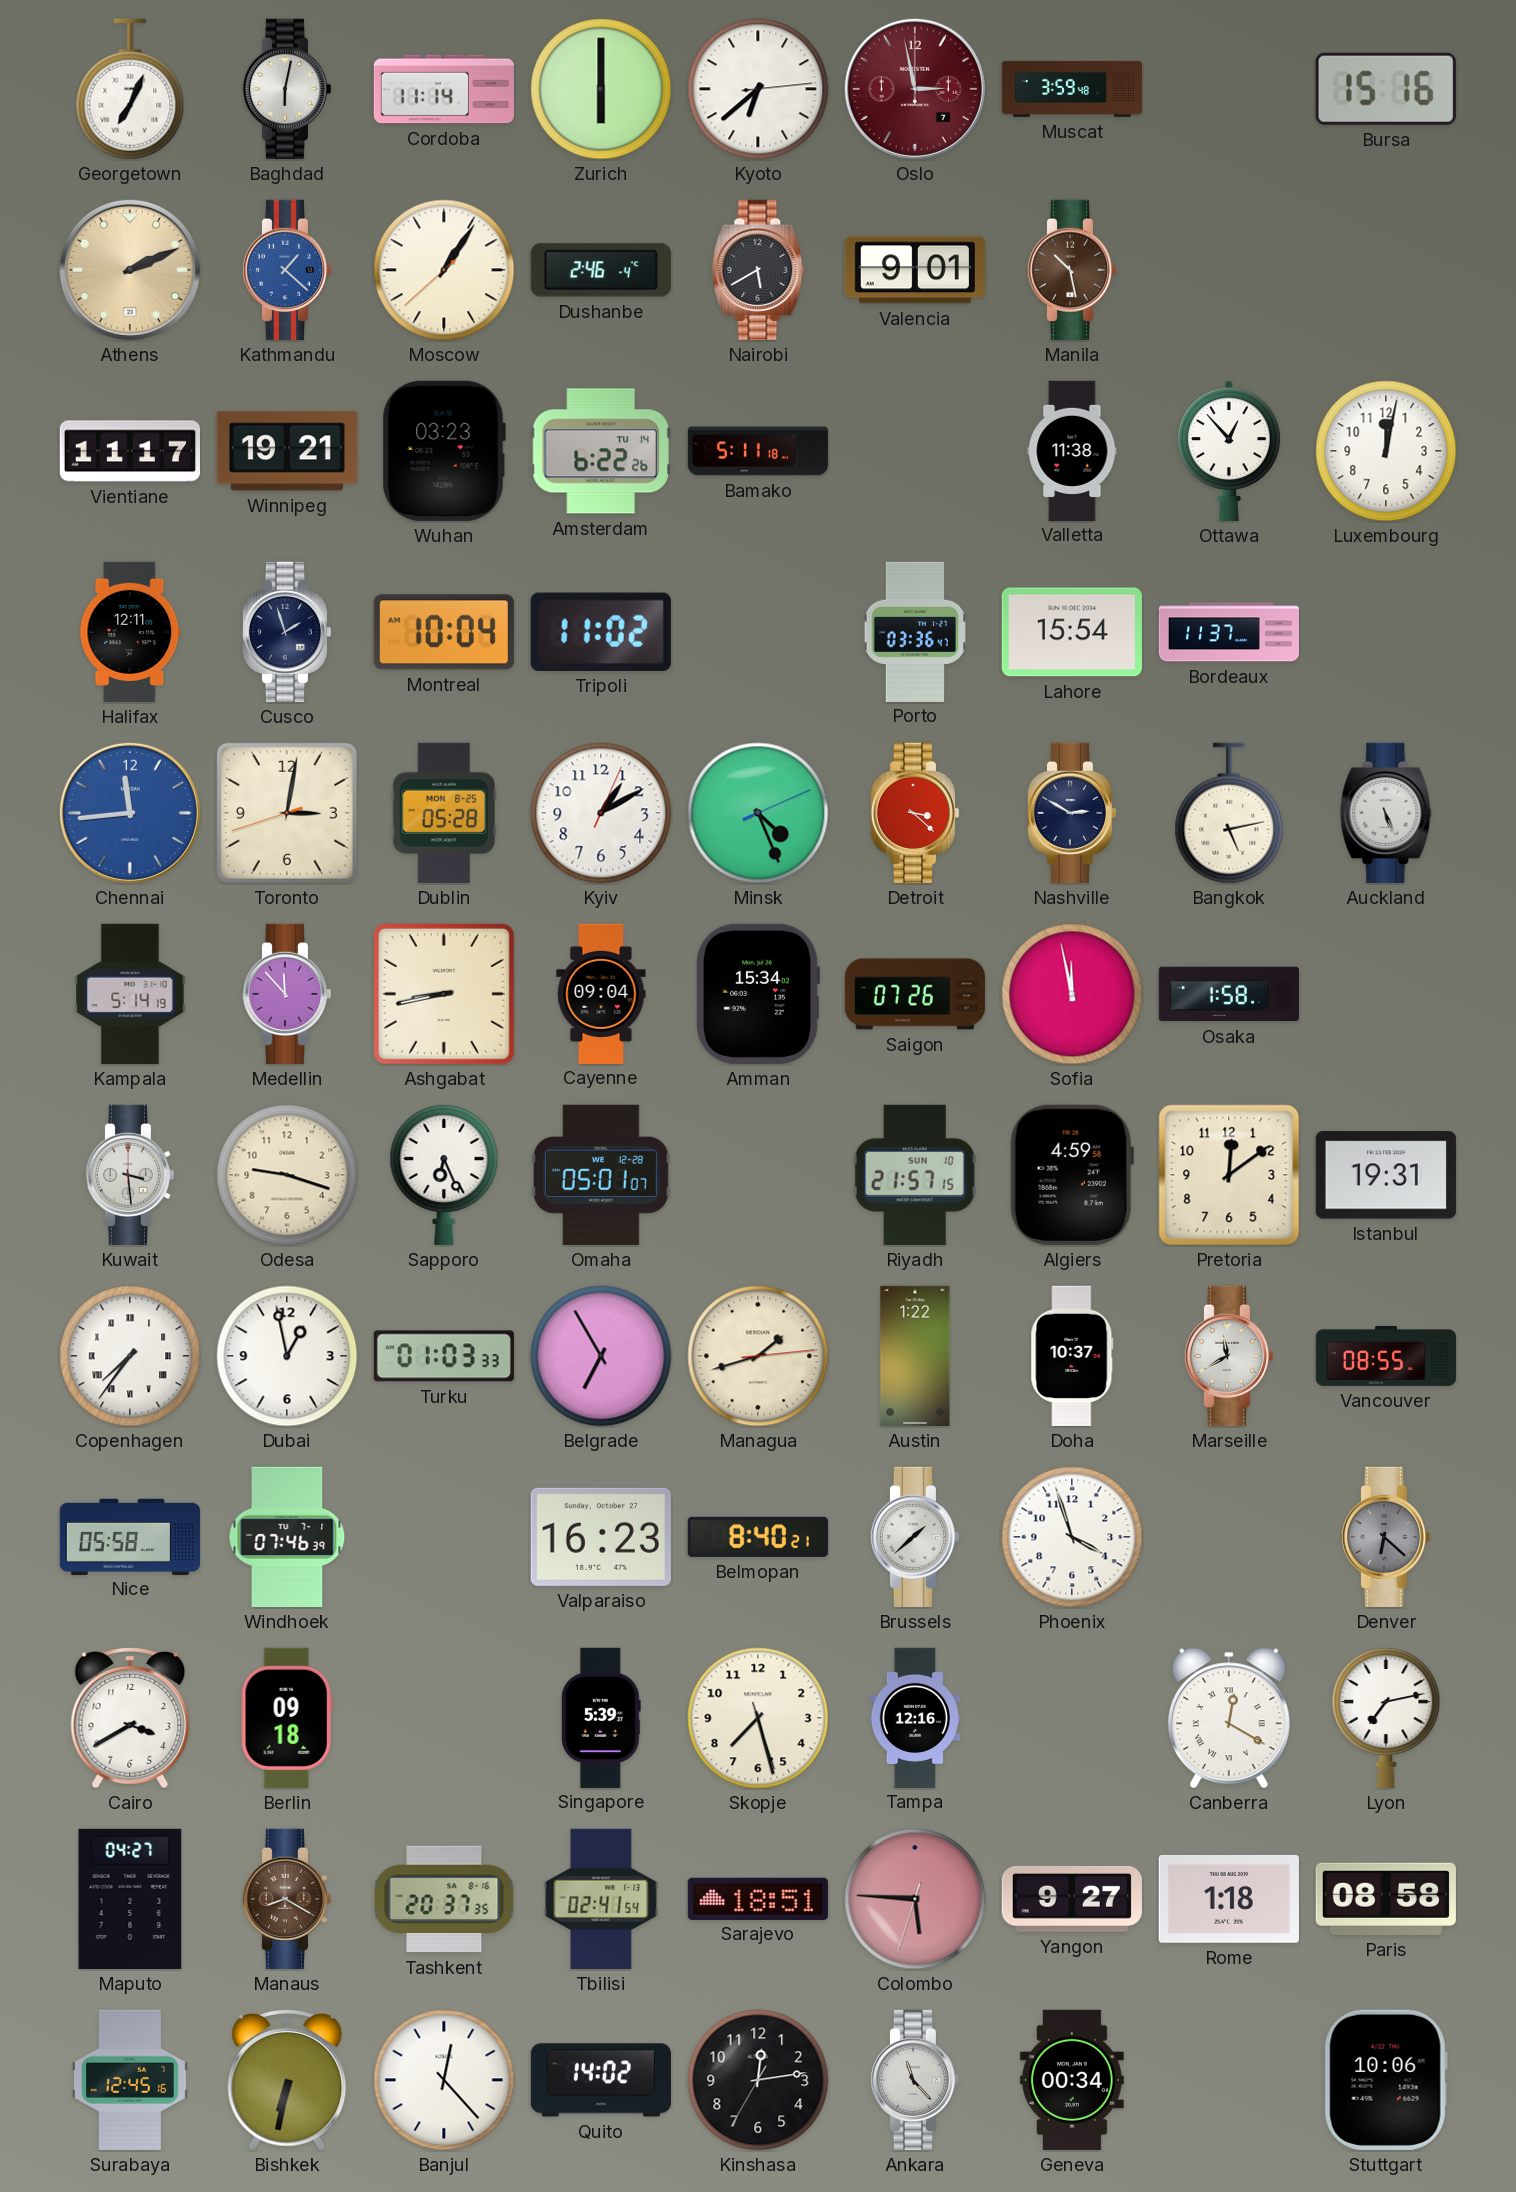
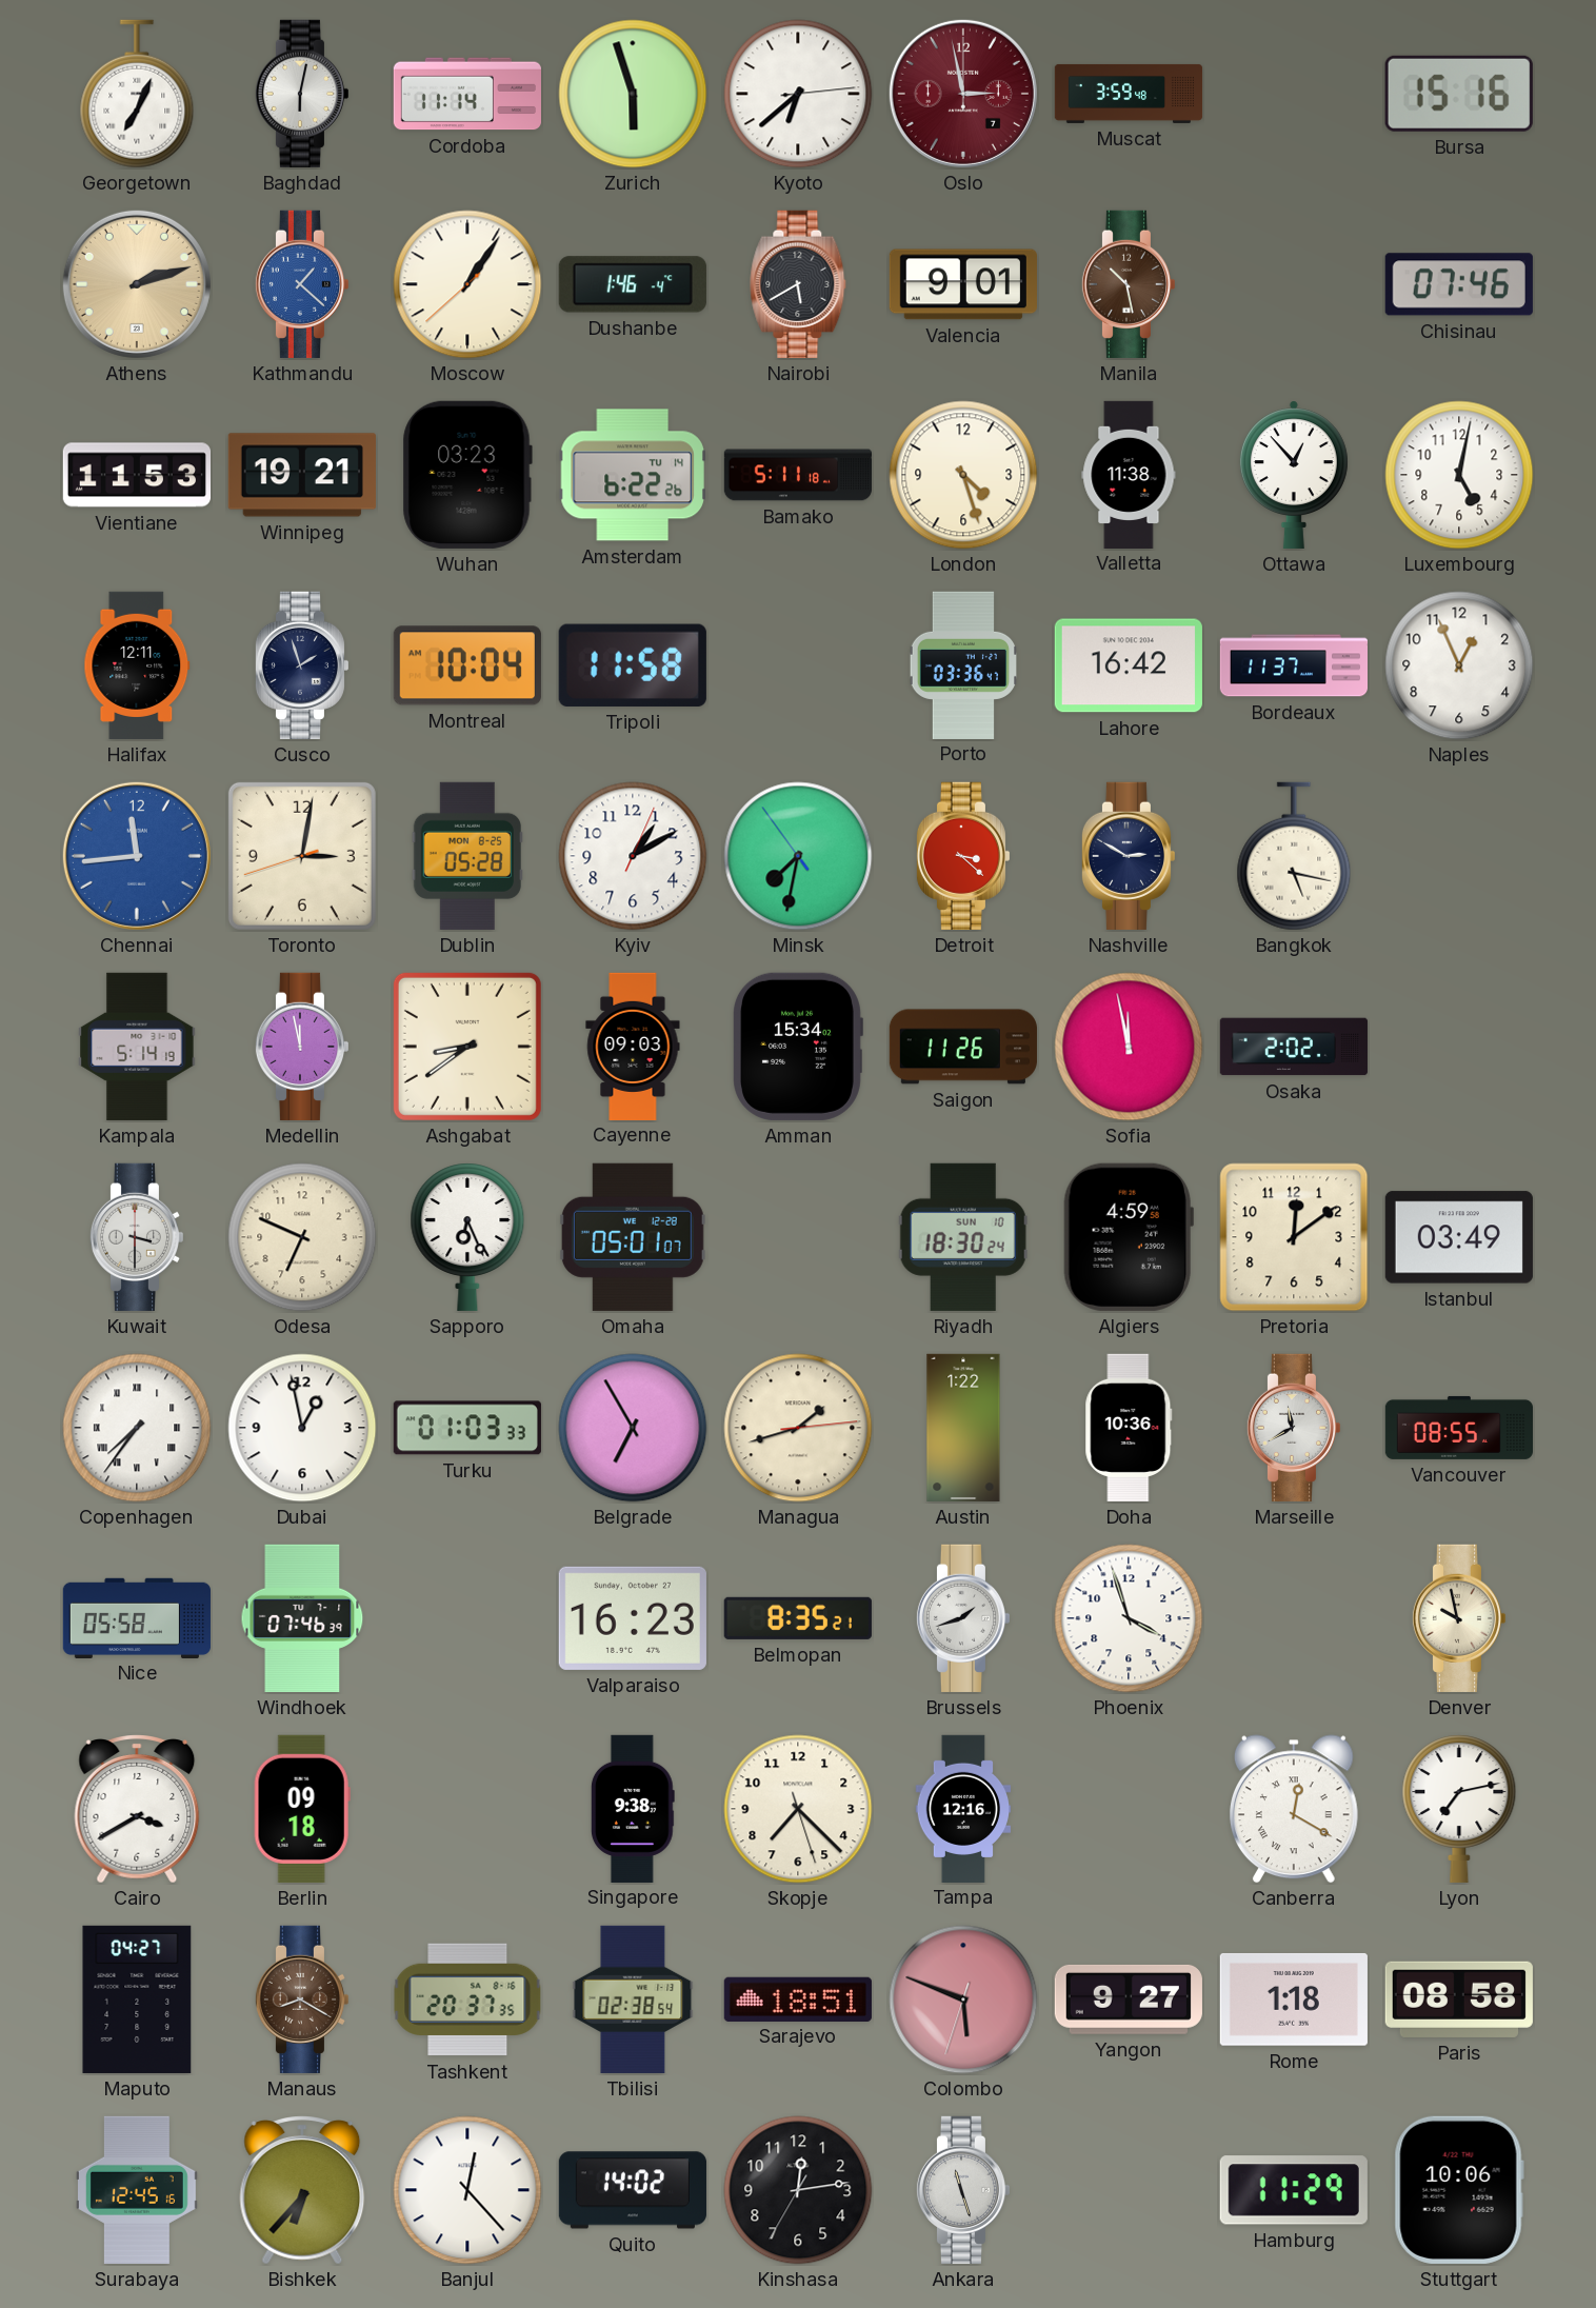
Zurich: 6:00 -> 5:57
Athens: 2:11 -> 2:12
Dushanbe: 2:46 -> 1:46
Chisinau: none -> 07:46
Vientiane: 11:17 -> 11:53
London: none -> 4:27
Luxembourg: 12:02 -> 5:02
Tripoli: 11:02 -> 11:58
Lahore: 15:54 -> 16:42
Naples: none -> 12:56
Minsk: 4:26 -> 7:31
Bangkok: 5:13 -> 5:17
Auckland: 5:26 -> none
Medellin: 11:53 -> 11:58
Ashgabat: 8:43 -> 8:39
Cayenne: 09:04 -> 09:03
Saigon: 07:26 -> 11:26
Osaka: 1:58 -> 2:02
Kuwait: 3:29 -> 3:30
Odesa: 9:18 -> 6:49
Riyadh: 21:57 -> 18:30
Istanbul: 19:31 -> 03:49
Doha: 10:37 -> 10:36
Belmopan: 8:40 -> 8:35
Brussels: 1:38 -> 1:42
Denver: 6:22 -> 9:58
Denver dial: grey -> cream
Singapore: 5:39 -> 9:38
Skopje: 7:27 -> 7:22
Tbilisi: 02:41 -> 02:38
Colombo: 5:45 -> 5:48
Bishkek: 6:32 -> 6:37
Ankara: 11:23 -> 11:27
Geneva: 00:34 -> none
Hamburg: none -> 11:29
